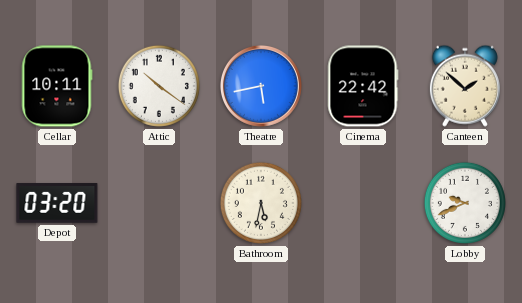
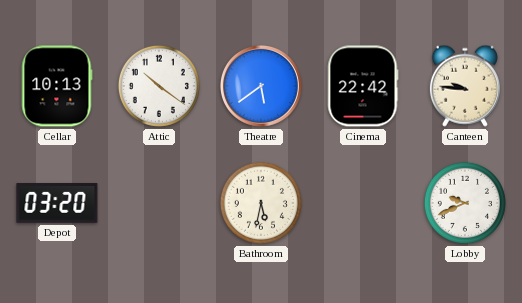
Cellar: 10:11 -> 10:13
Theatre: 5:43 -> 5:39
Canteen: 1:52 -> 9:46
